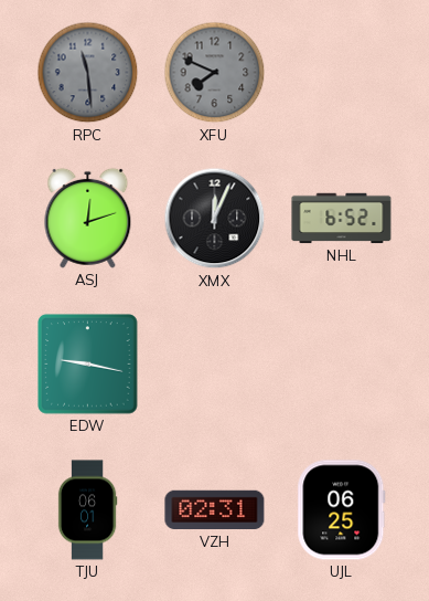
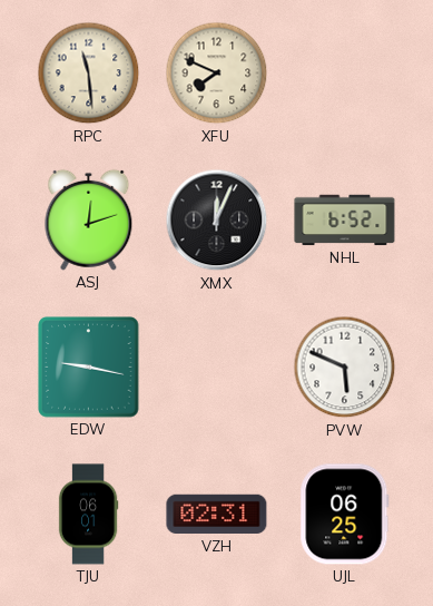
RPC dial: grey -> cream
XFU dial: grey -> cream
PVW: none -> 5:49
